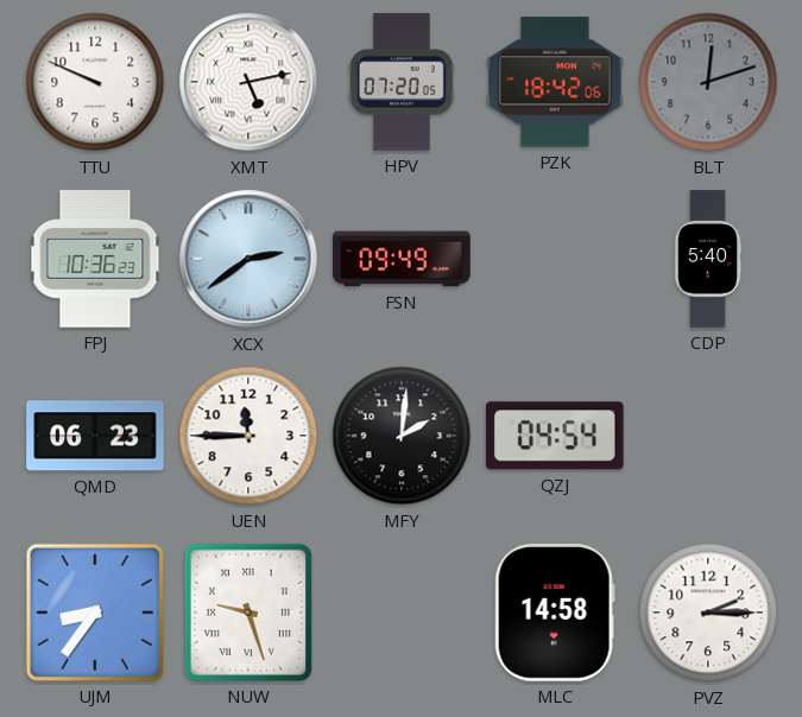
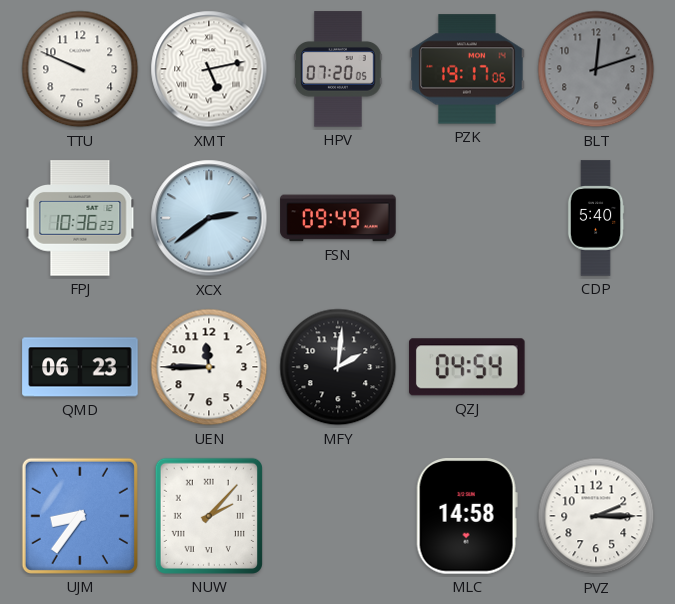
PZK: 18:42 -> 19:17
NUW: 9:27 -> 2:07
